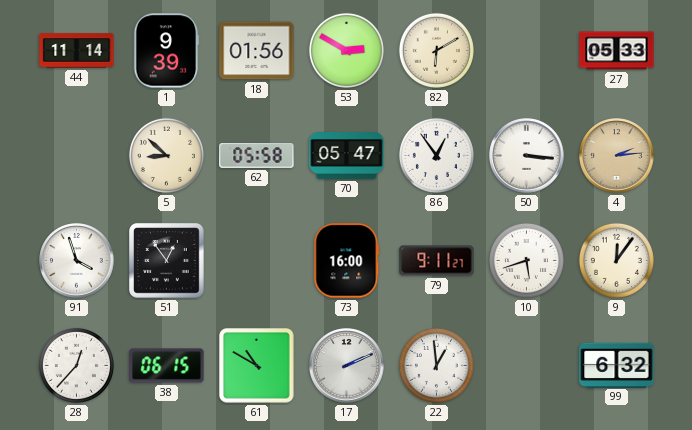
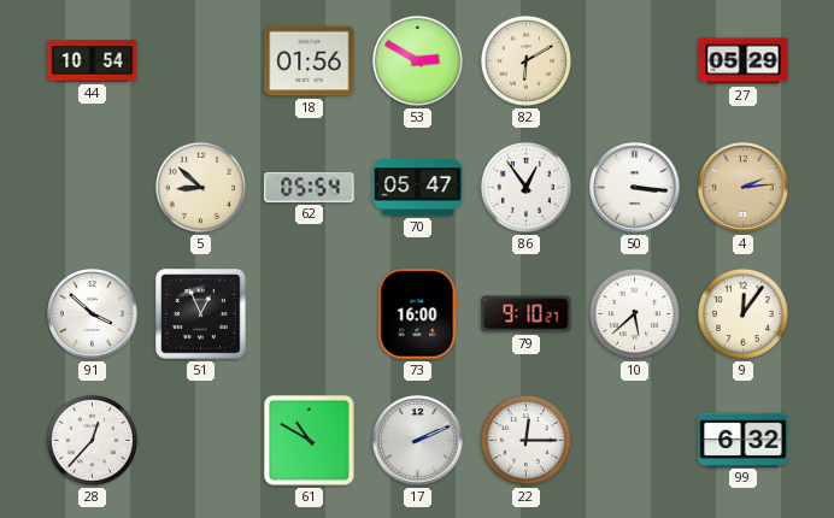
44: 11:14 -> 10:54
1: 9:39 -> none
27: 05:33 -> 05:29
62: 05:58 -> 05:54
91: 3:57 -> 3:52
51: 12:54 -> 12:56
79: 9:11 -> 9:10
10: 5:42 -> 5:38
38: 06:15 -> none
22: 12:59 -> 12:15
